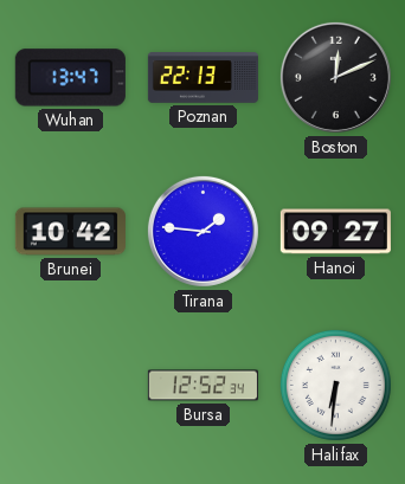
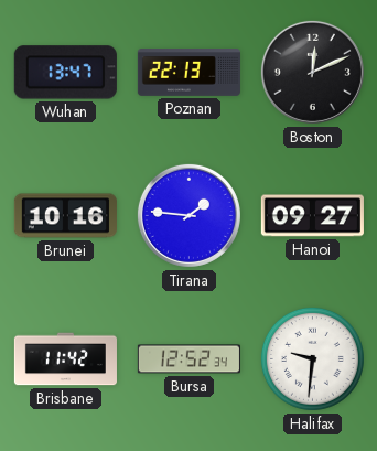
Brunei: 10:42 -> 10:16
Brisbane: none -> 11:42
Halifax: 6:31 -> 9:31
